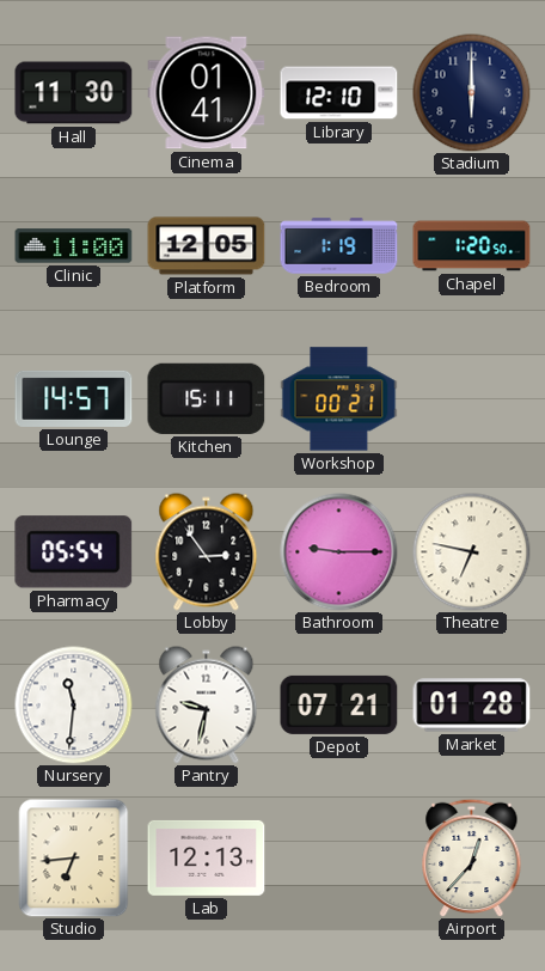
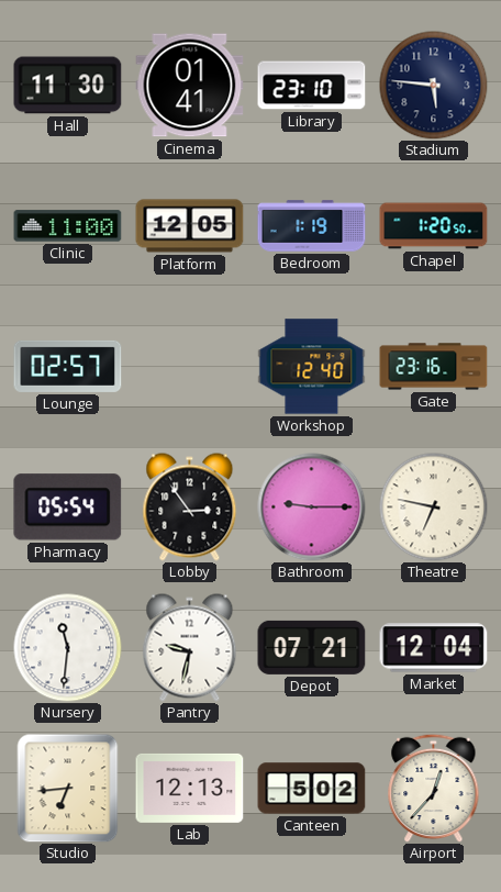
Library: 12:10 -> 23:10
Stadium: 6:00 -> 5:46
Lounge: 14:57 -> 02:57
Kitchen: 15:11 -> none
Workshop: 00:21 -> 12:40
Gate: none -> 23:16
Market: 01:28 -> 12:04
Canteen: none -> 5:02
